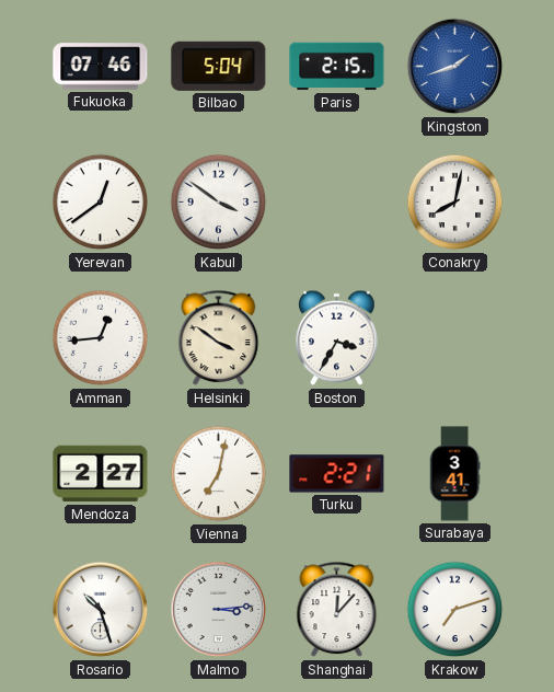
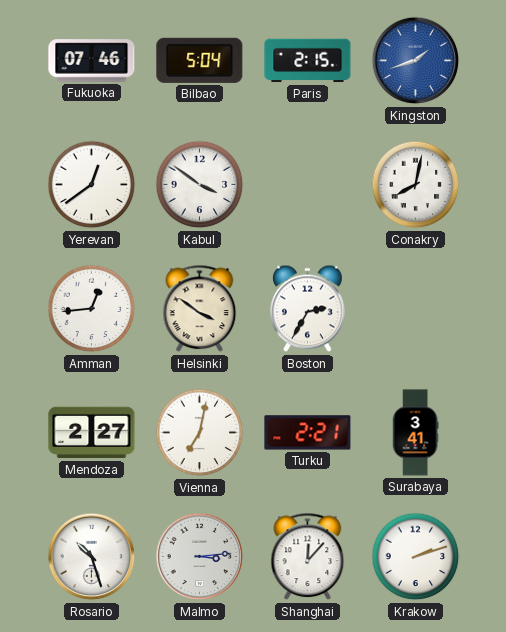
Boston: 3:35 -> 2:35
Krakow: 7:12 -> 2:12
